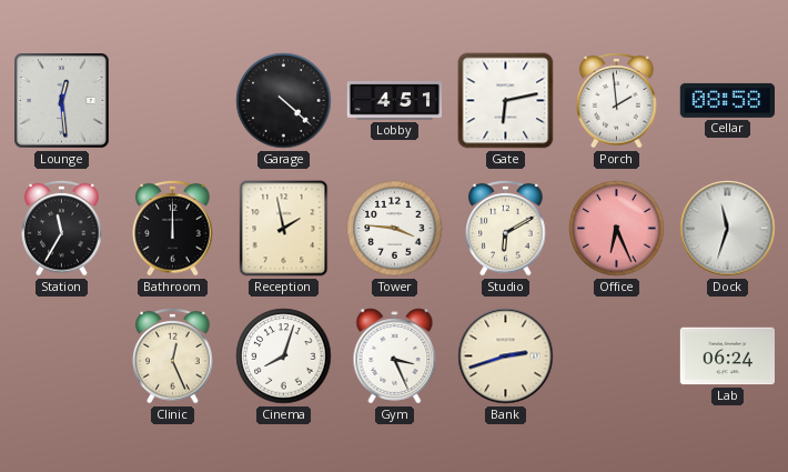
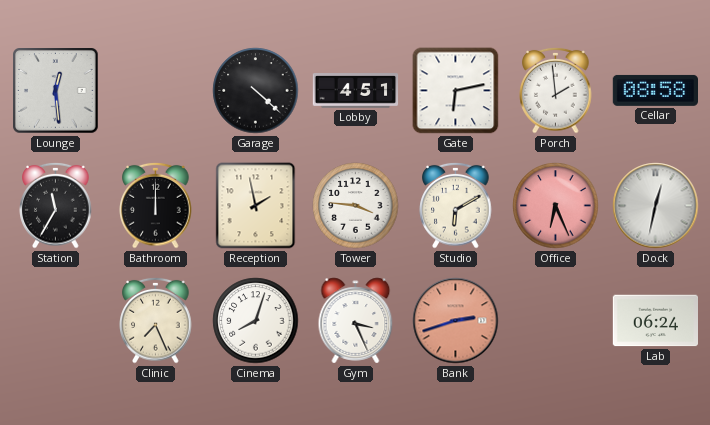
Dock: 11:33 -> 12:32
Clinic: 12:26 -> 7:26
Bank dial: cream -> salmon
